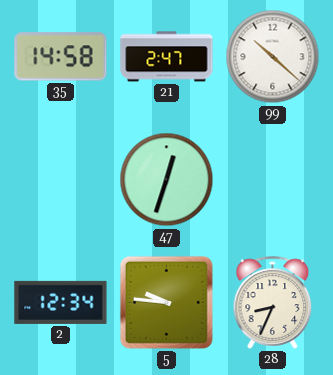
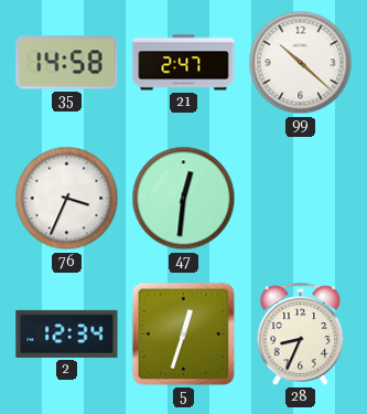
76: none -> 3:34
47: 12:33 -> 12:31
5: 9:46 -> 12:33
